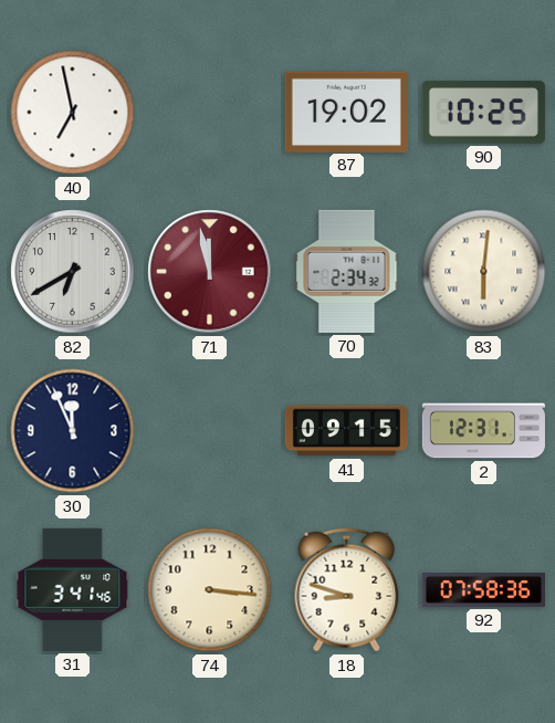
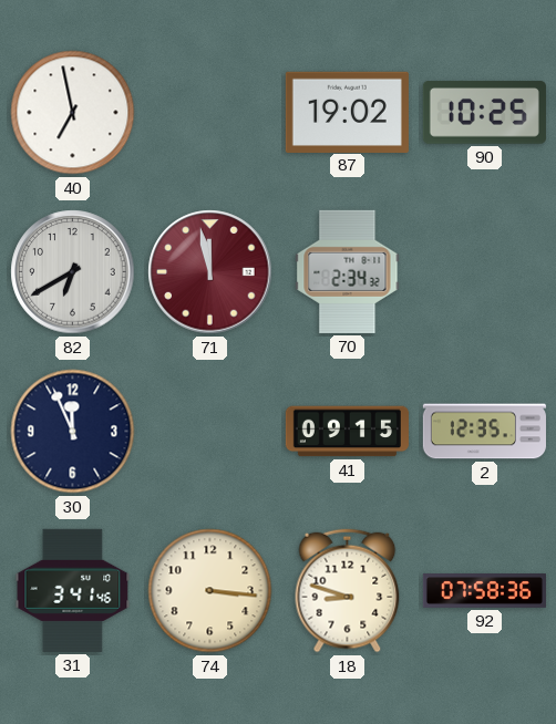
83: 6:01 -> none
2: 12:31 -> 12:35
